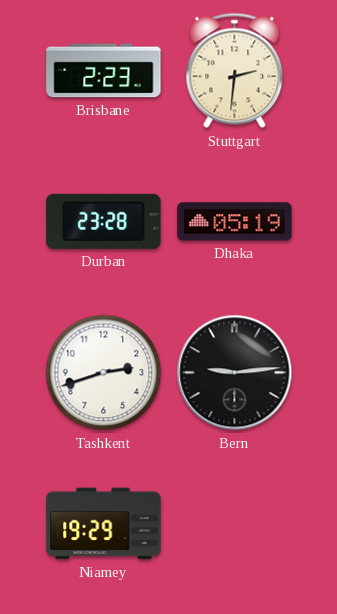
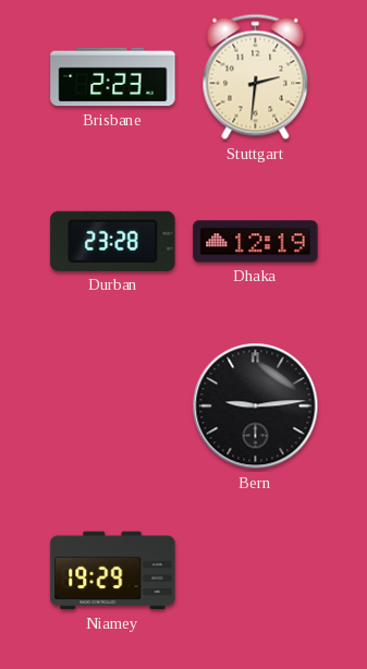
Dhaka: 05:19 -> 12:19
Tashkent: 2:42 -> none
